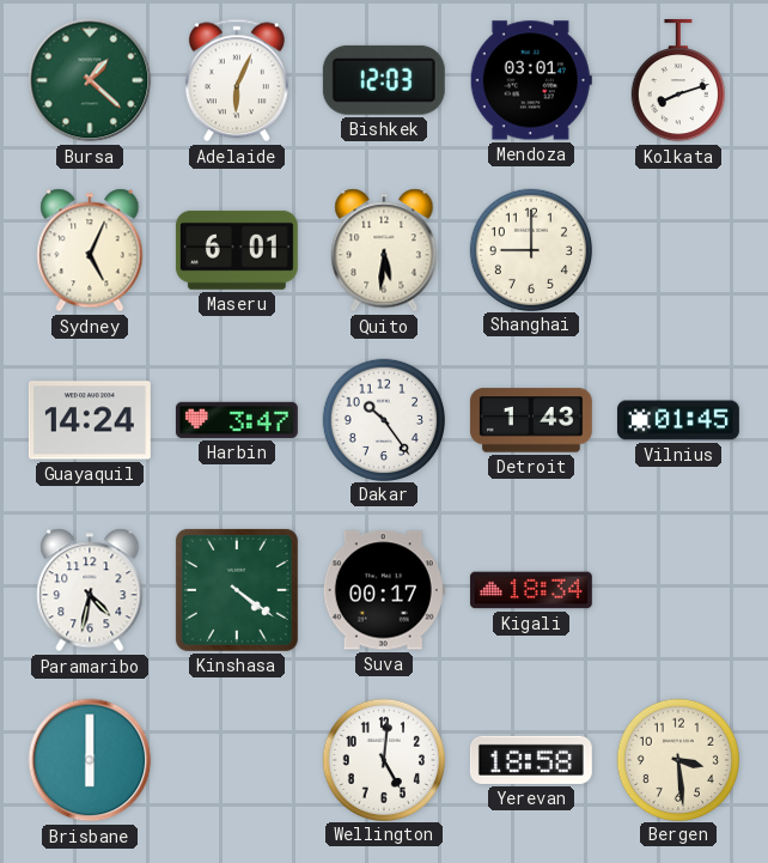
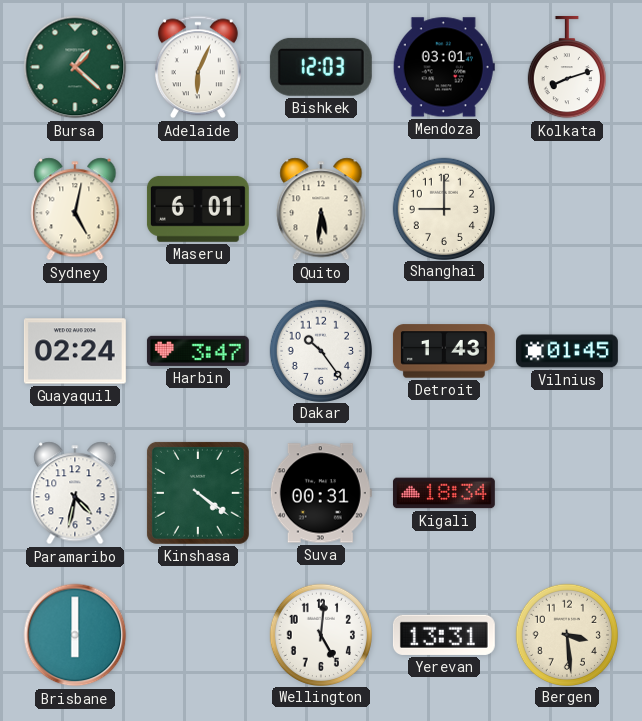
Sydney: 5:04 -> 5:02
Guayaquil: 14:24 -> 02:24
Suva: 00:17 -> 00:31
Yerevan: 18:58 -> 13:31
